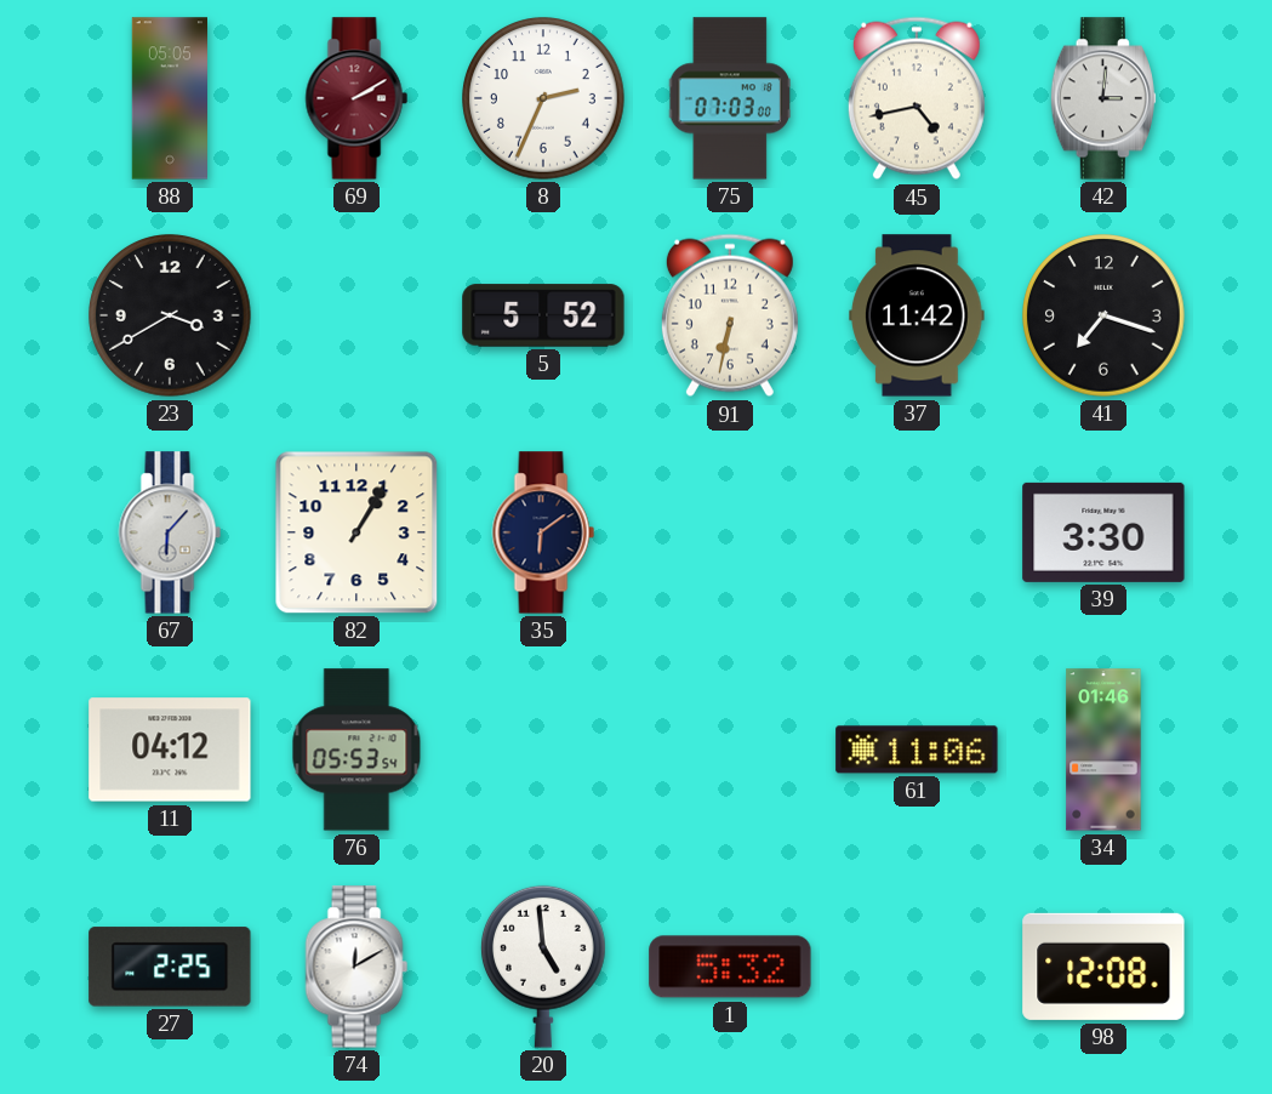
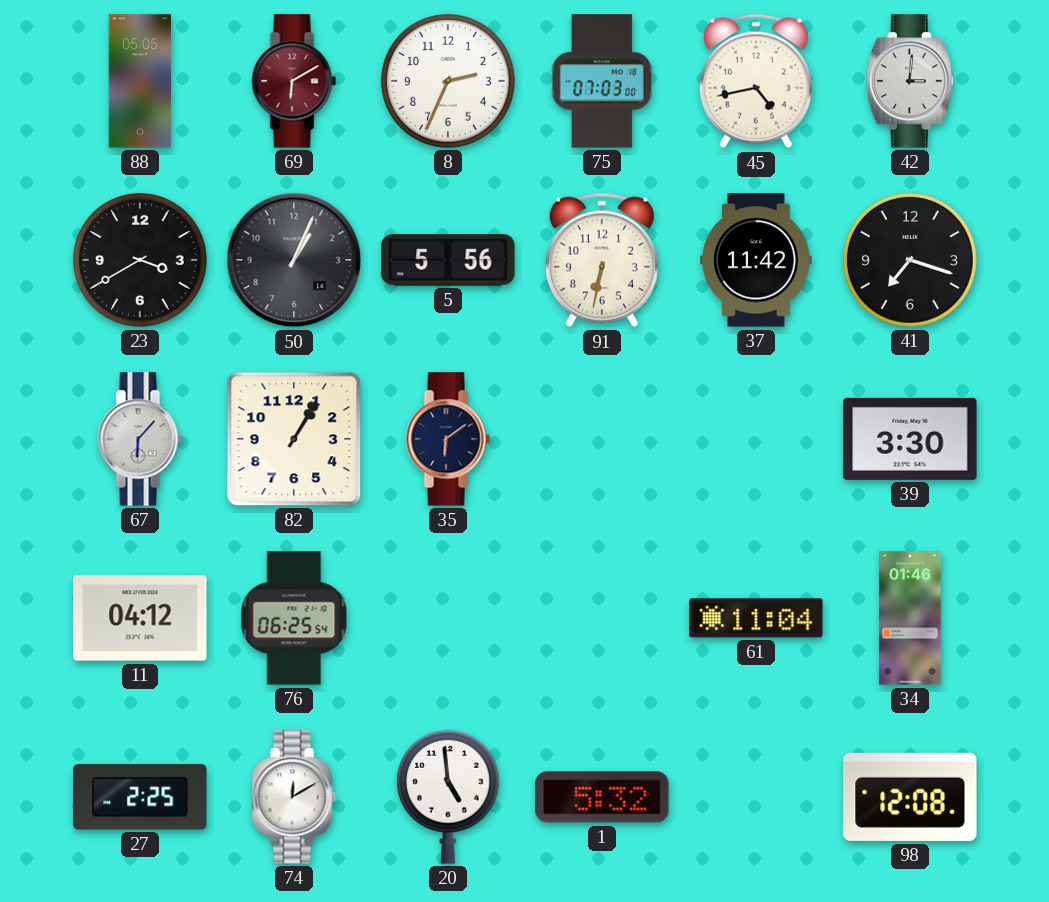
69: 2:10 -> 6:10
50: none -> 1:04
5: 5:52 -> 5:56
76: 05:53 -> 06:25
61: 11:06 -> 11:04
